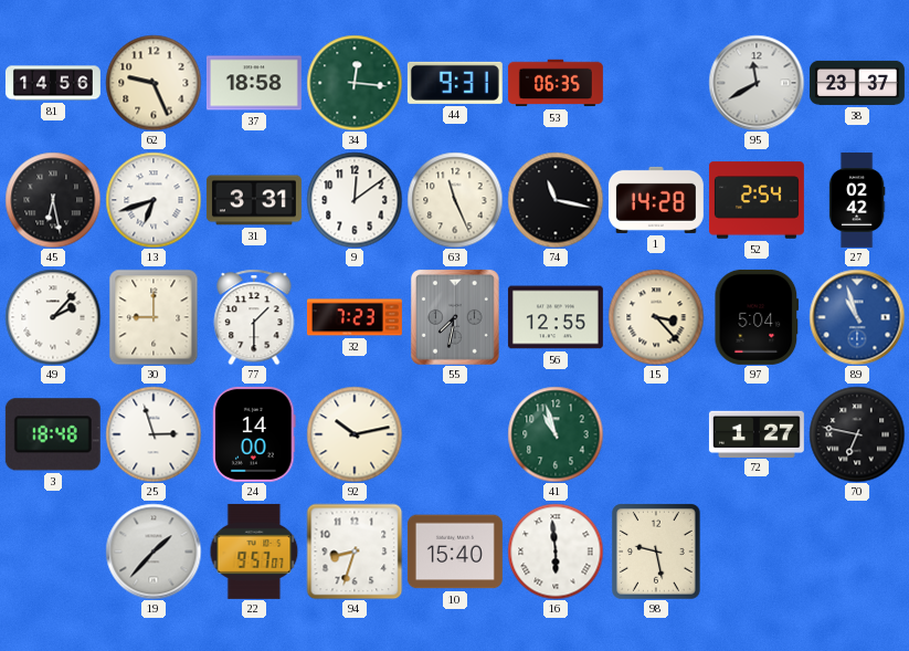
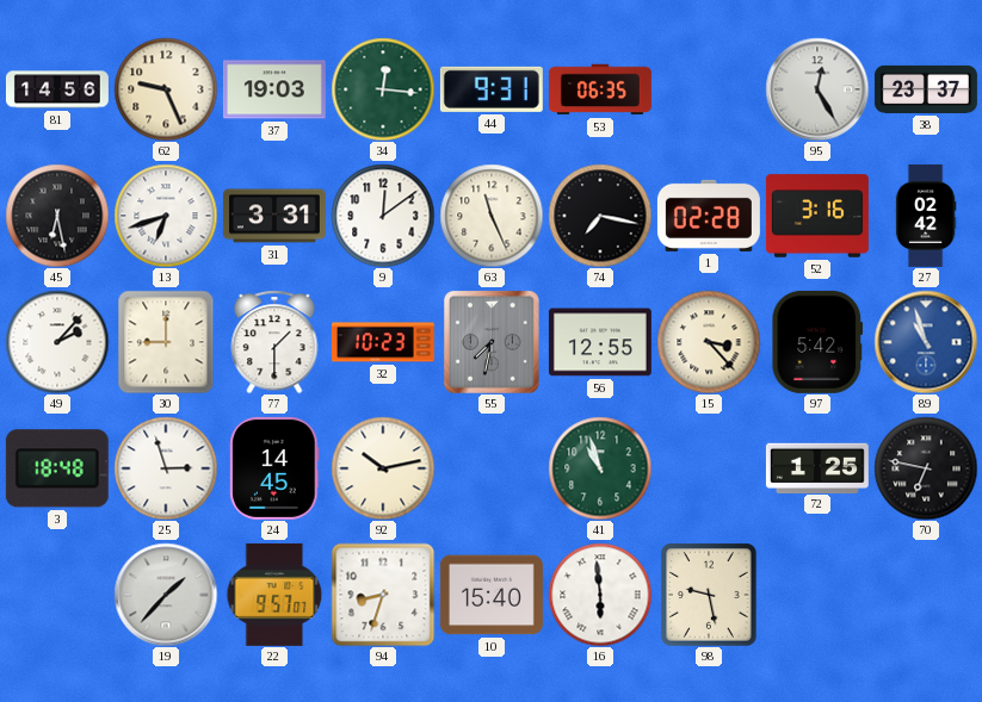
37: 18:58 -> 19:03
95: 11:40 -> 12:25
74: 11:17 -> 7:17
1: 14:28 -> 02:28
52: 2:54 -> 3:16
32: 7:23 -> 10:23
97: 5:04 -> 5:42
24: 14:00 -> 14:45
72: 1:27 -> 1:25
